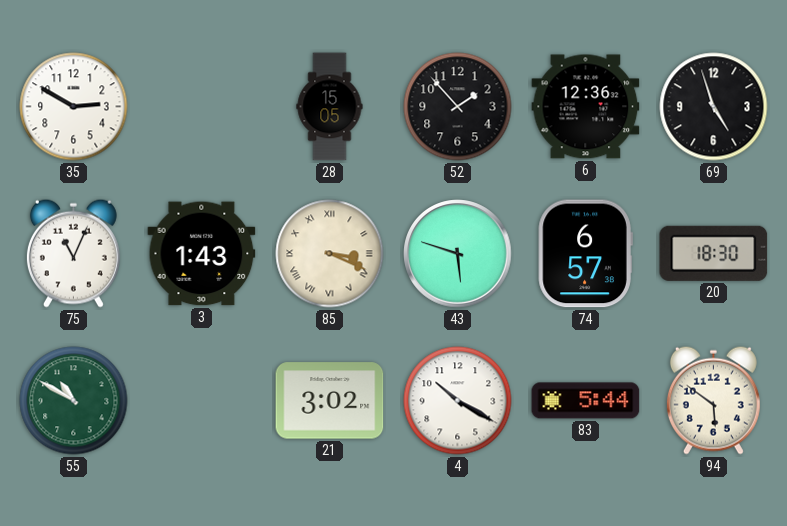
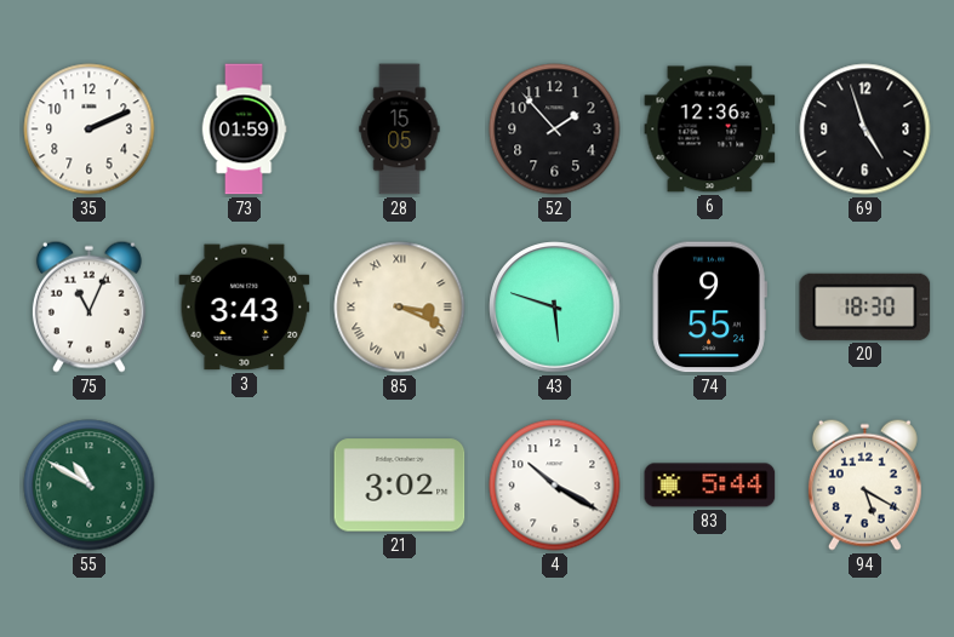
35: 2:50 -> 2:11
73: none -> 01:59
3: 1:43 -> 3:43
74: 6:57 -> 9:55
94: 5:51 -> 5:20
